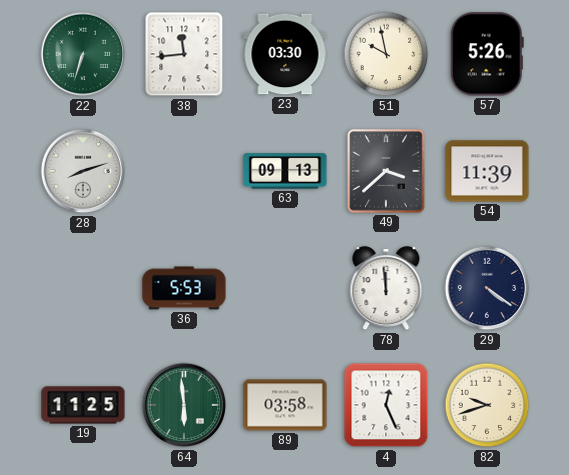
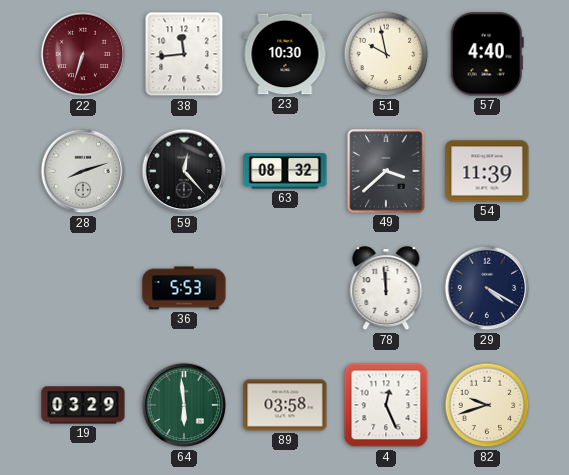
22 dial: green -> burgundy
23: 03:30 -> 10:30
57: 5:26 -> 4:40
59: none -> 12:23
63: 09:13 -> 08:32
29: 4:21 -> 4:20
19: 11:25 -> 03:29
